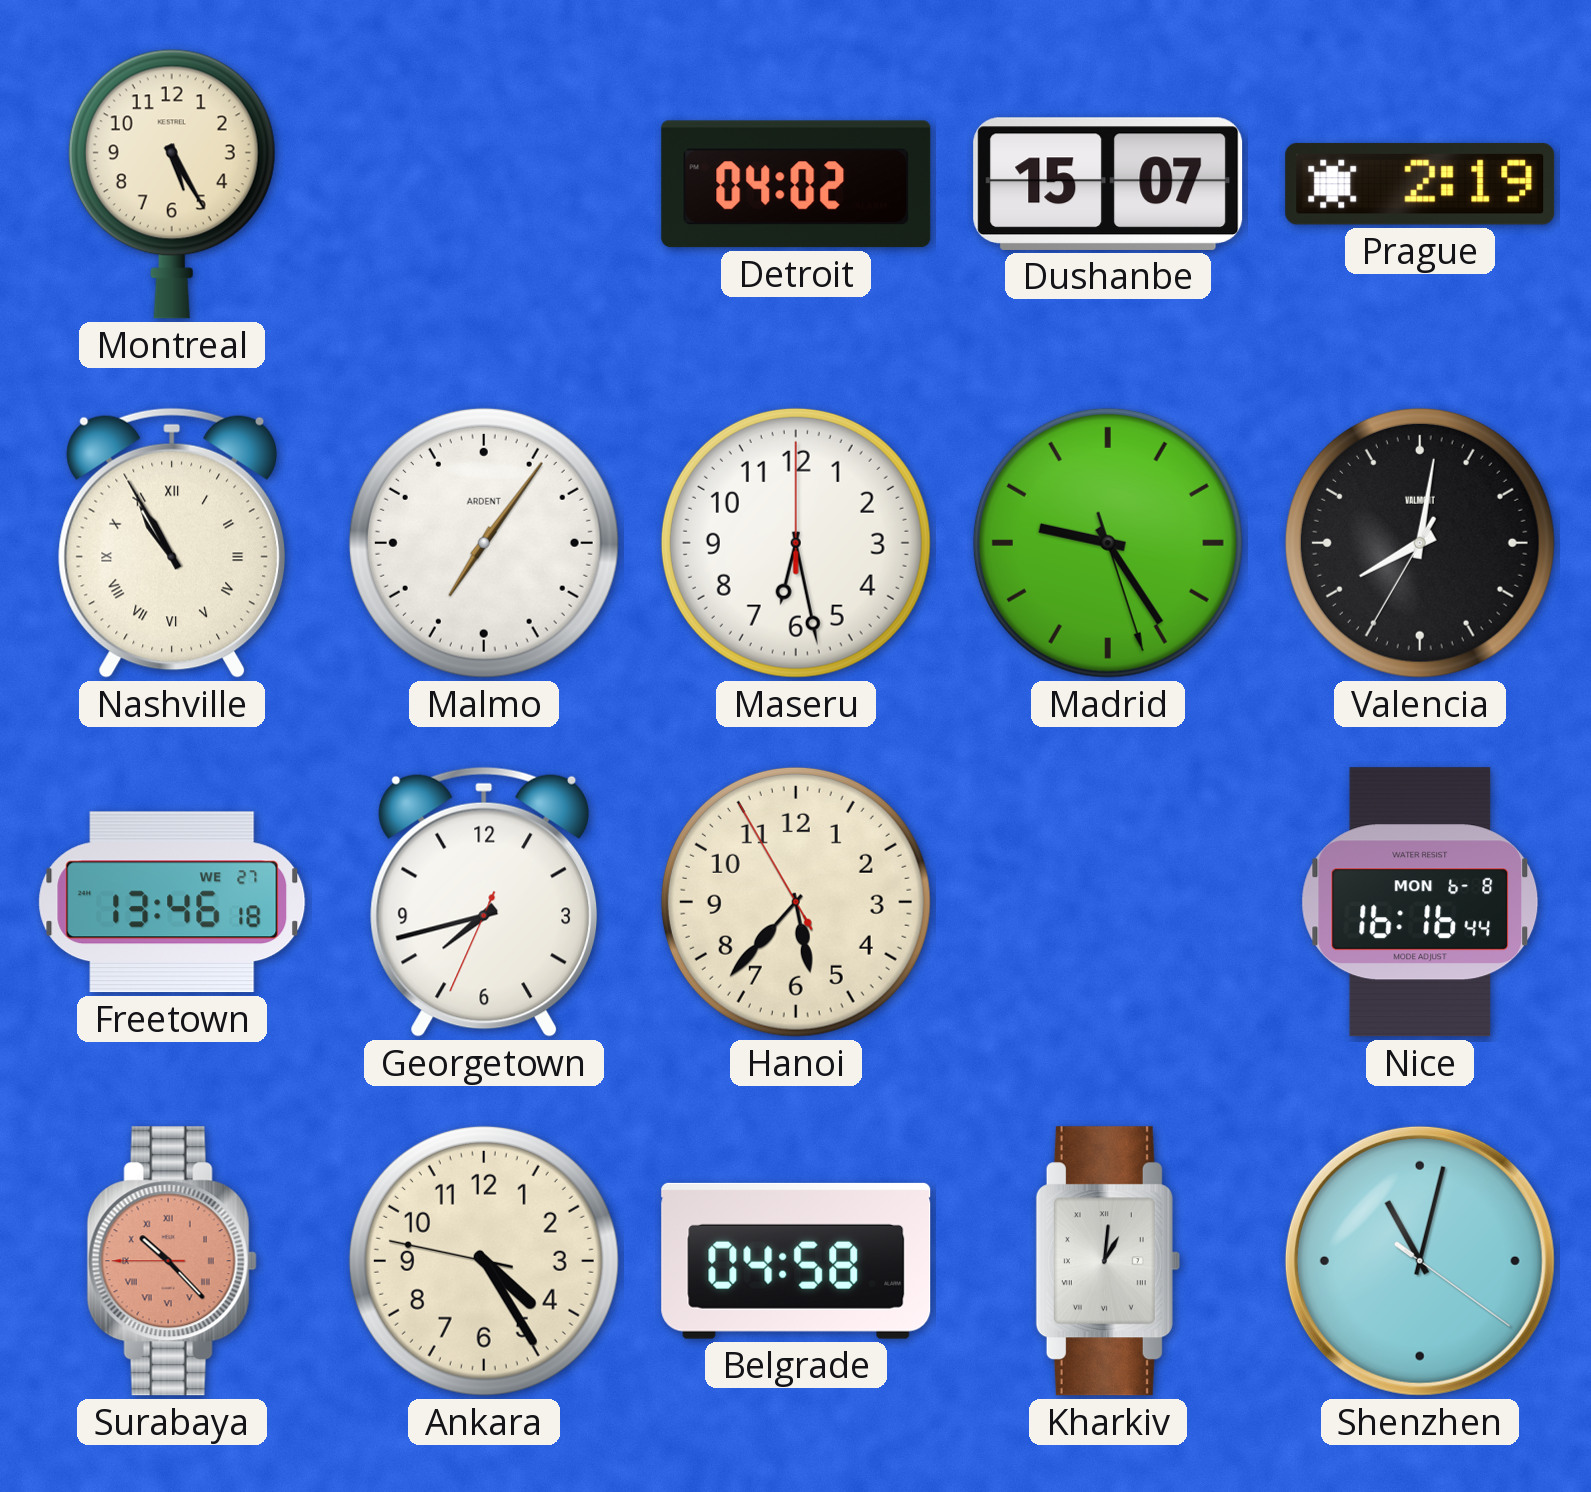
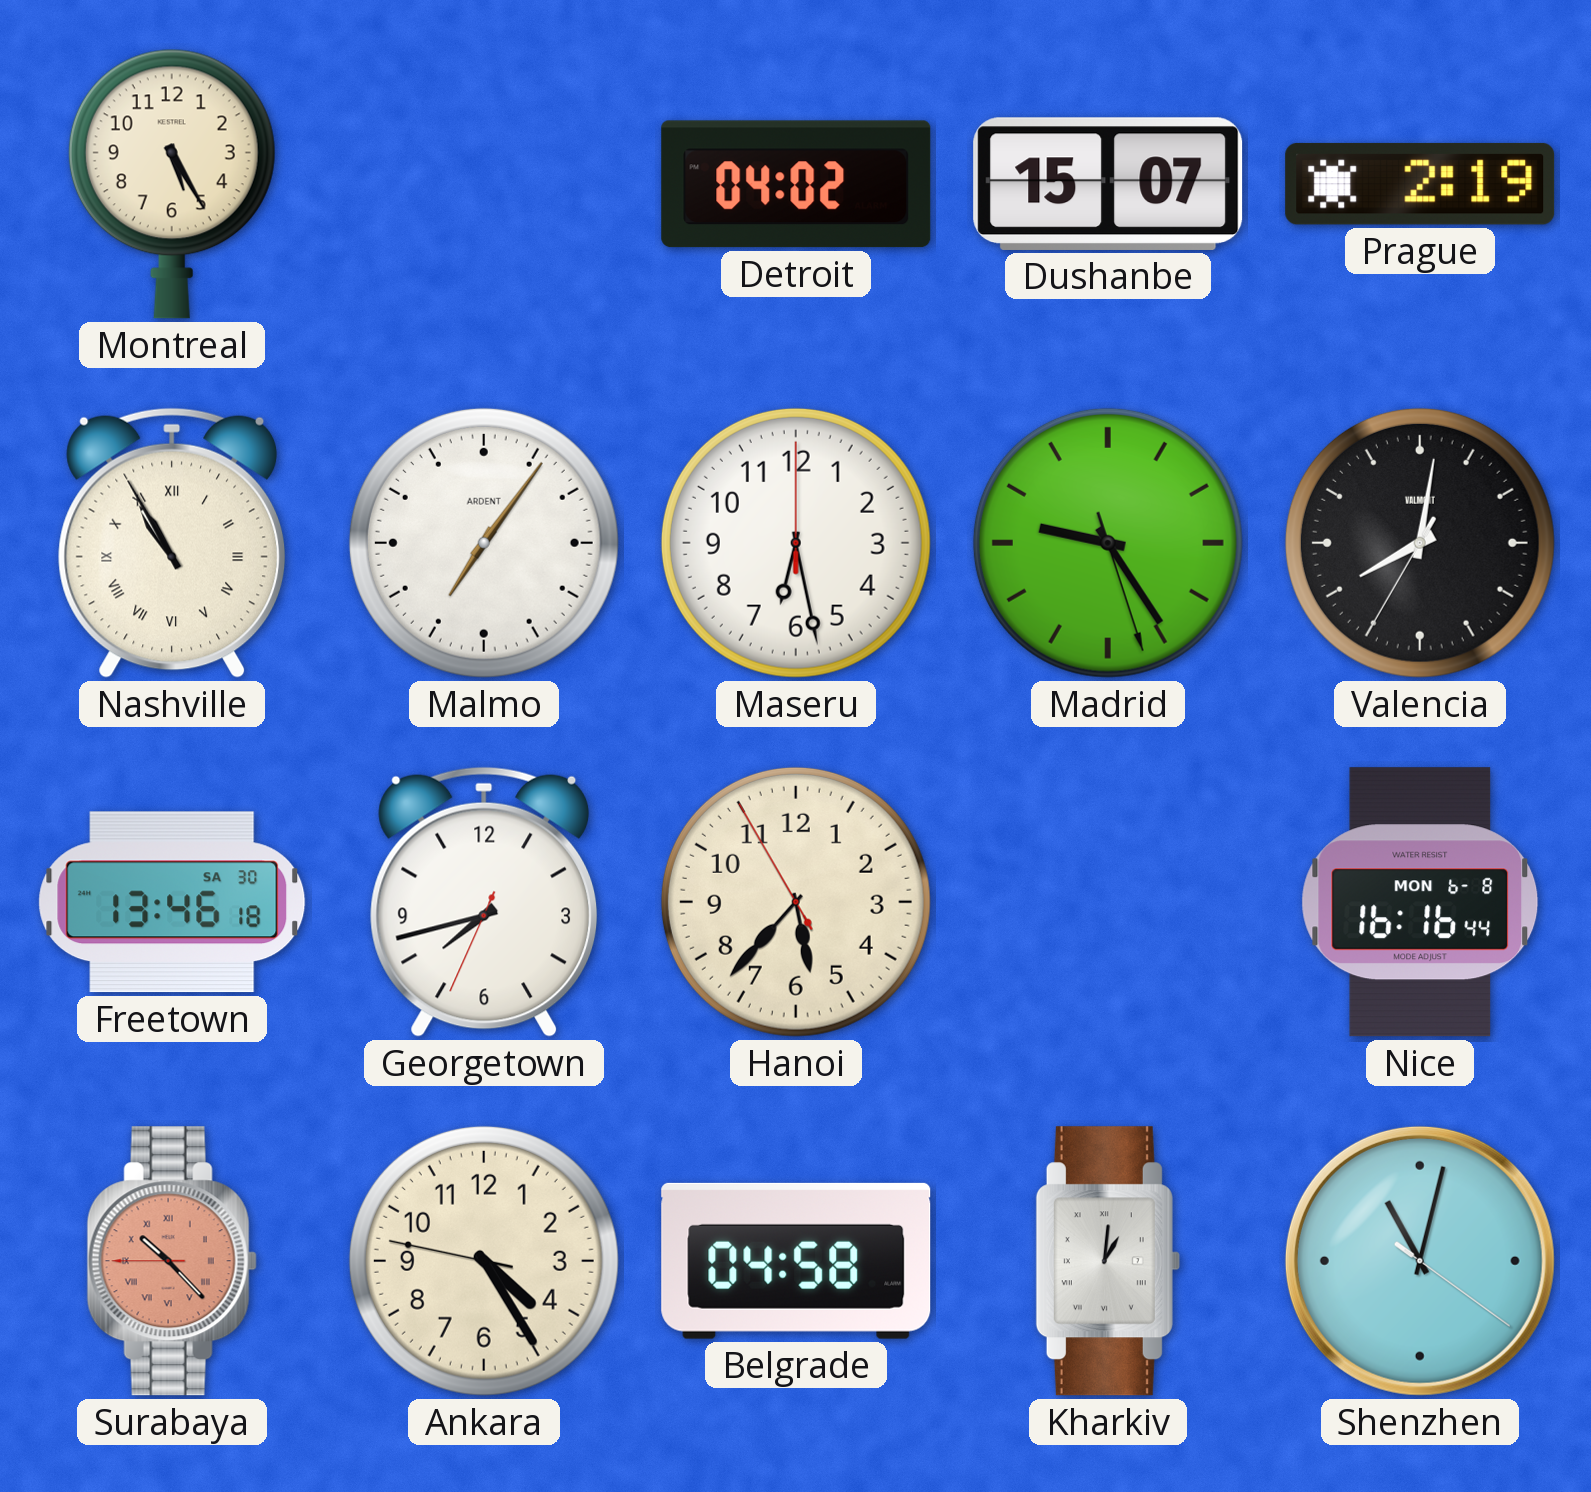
Freetown date: WE 27 -> SA 30
